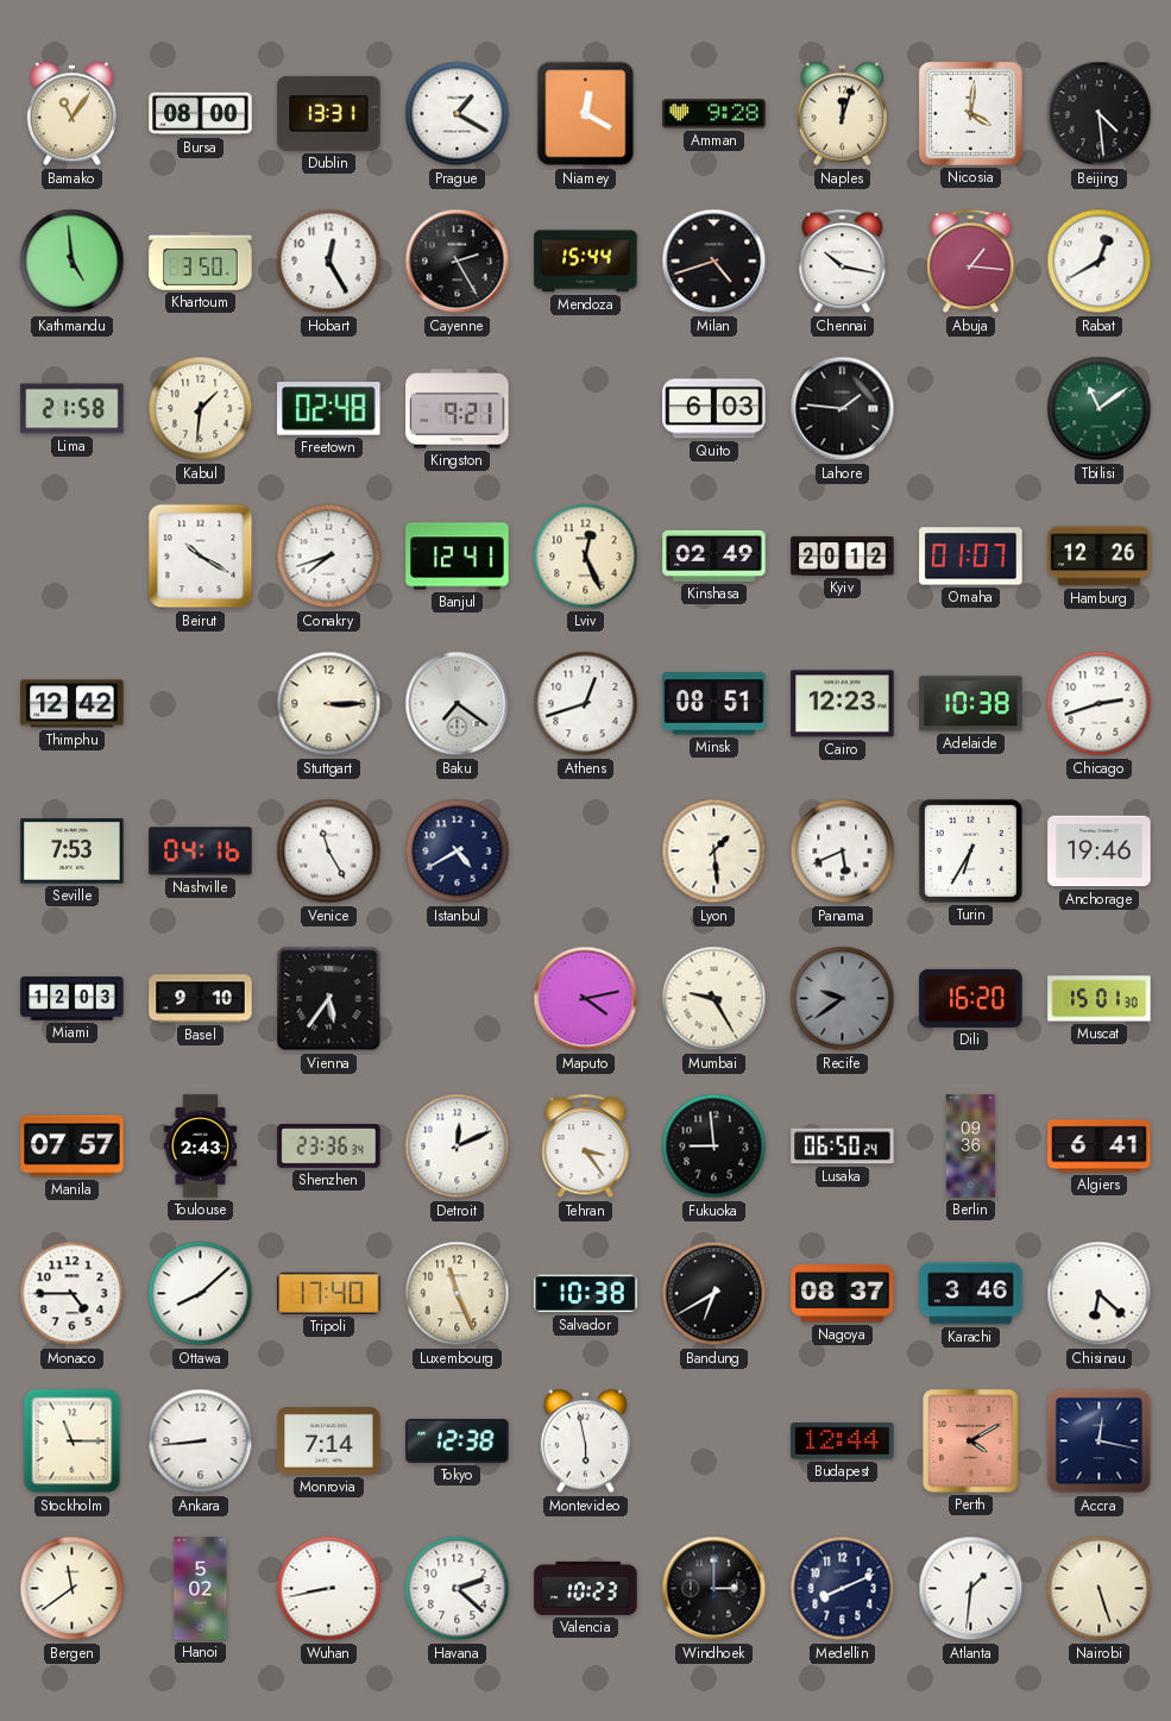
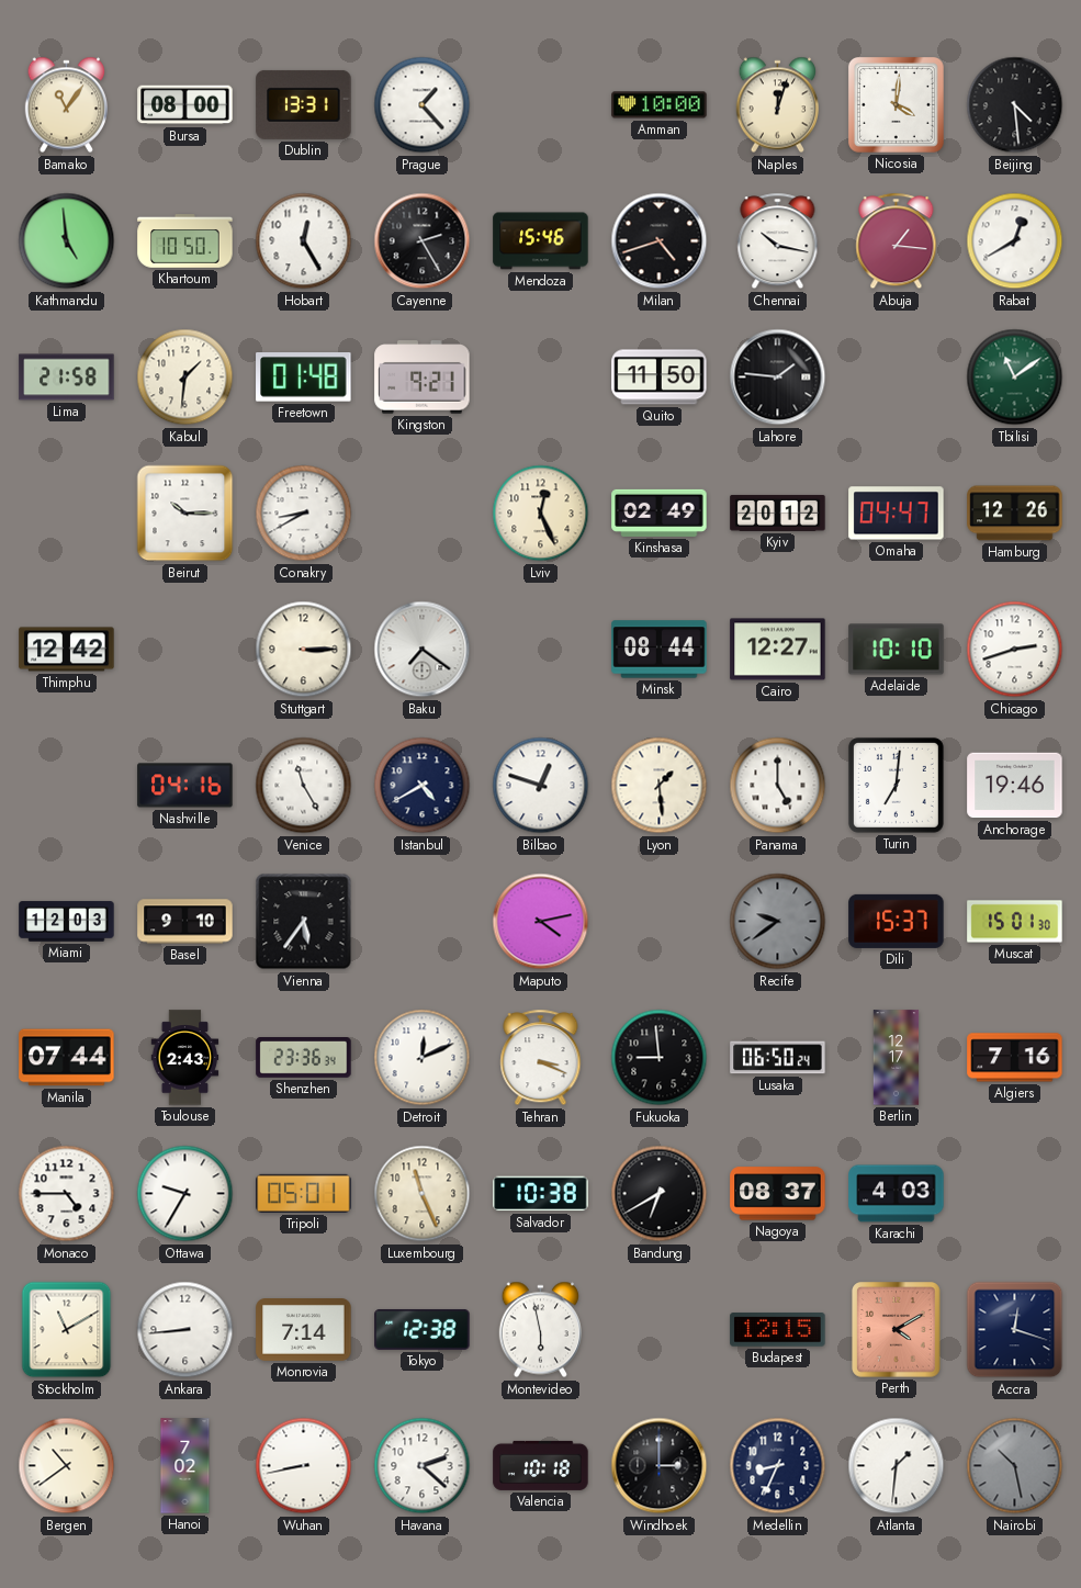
Prague: 1:20 -> 1:23
Niamey: 12:20 -> none
Amman: 9:28 -> 10:00
Khartoum: 3:50 -> 10:50
Mendoza: 15:44 -> 15:46
Freetown: 02:48 -> 01:48
Quito: 6:03 -> 11:50
Beirut: 10:20 -> 10:15
Conakry: 7:42 -> 8:40
Banjul: 12:41 -> none
Omaha: 01:07 -> 04:47
Athens: 12:42 -> none
Minsk: 08:51 -> 08:44
Cairo: 12:23 -> 12:27
Adelaide: 10:38 -> 10:10
Seville: 7:53 -> none
Bilbao: none -> 12:48
Panama: 5:41 -> 5:00
Turin: 6:35 -> 7:01
Mumbai: 9:25 -> none
Dili: 16:20 -> 15:37
Manila: 07:57 -> 07:44
Tehran: 3:24 -> 3:19
Berlin: 09:36 -> 12:17
Algiers: 6:41 -> 7:16
Ottawa: 8:08 -> 9:35
Tripoli: 17:40 -> 05:01
Karachi: 3:46 -> 4:03
Chisinau: 6:22 -> none
Stockholm: 11:15 -> 11:10
Budapest: 12:44 -> 12:15
Accra: 12:17 -> 12:18
Bergen: 11:39 -> 10:39
Hanoi: 5:02 -> 7:02
Valencia: 10:23 -> 10:18
Medellin: 8:11 -> 8:34
Nairobi: 5:27 -> 10:28
Nairobi dial: cream -> grey
